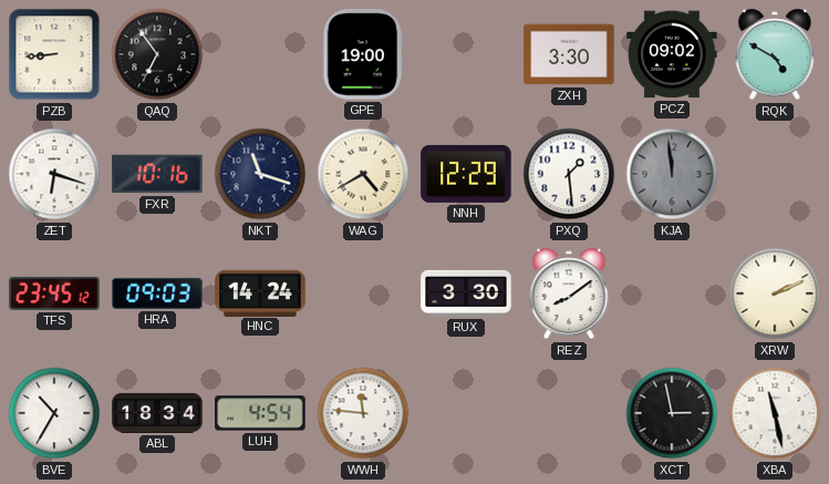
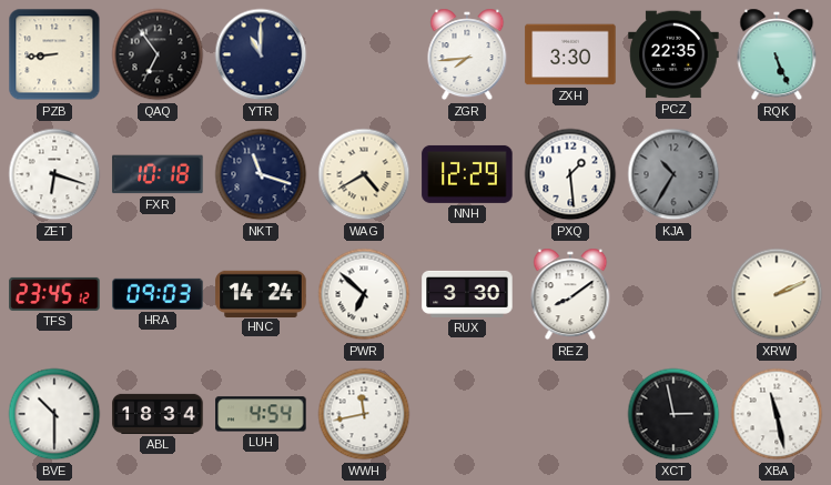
YTR: none -> 11:00
GPE: 19:00 -> none
ZGR: none -> 7:44
PCZ: 09:02 -> 22:35
RQK: 4:50 -> 5:26
FXR: 10:16 -> 10:18
KJA: 11:59 -> 10:35
PWR: none -> 6:52
BVE: 10:35 -> 10:30
WWH: 11:46 -> 11:43
